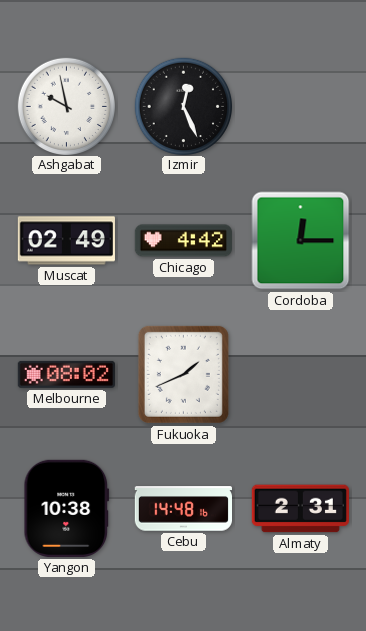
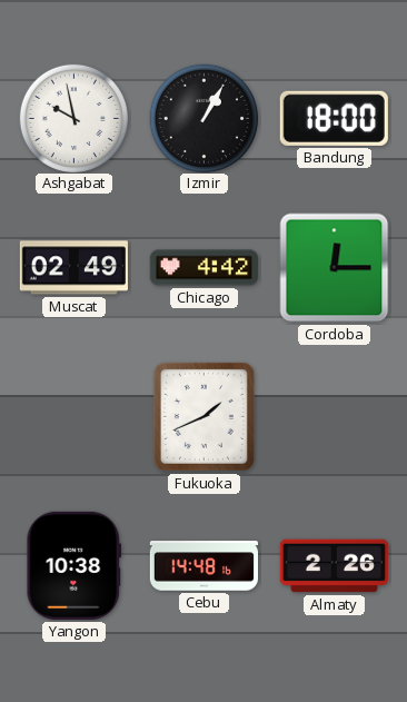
Izmir: 12:26 -> 1:05
Bandung: none -> 18:00
Melbourne: 08:02 -> none
Almaty: 2:31 -> 2:26
